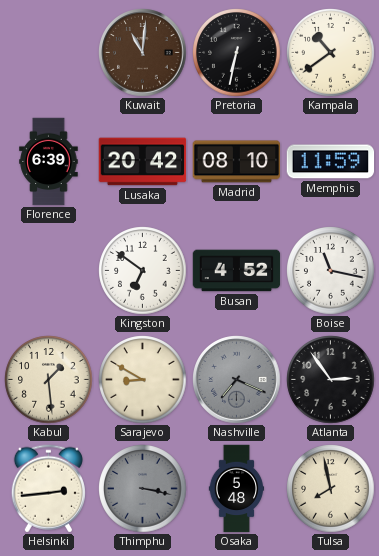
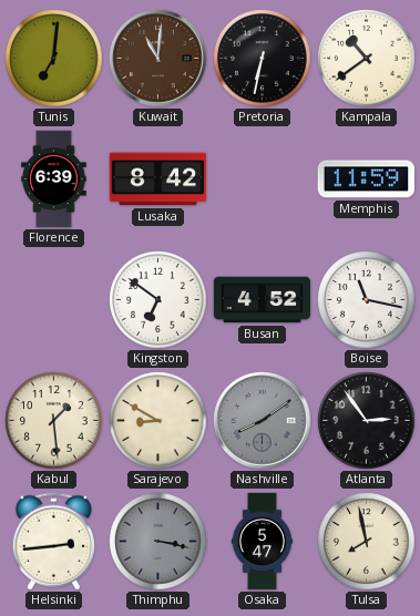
Tunis: none -> 7:01
Lusaka: 20:42 -> 8:42
Madrid: 08:10 -> none
Nashville: 7:19 -> 8:09
Osaka: 5:48 -> 5:47
